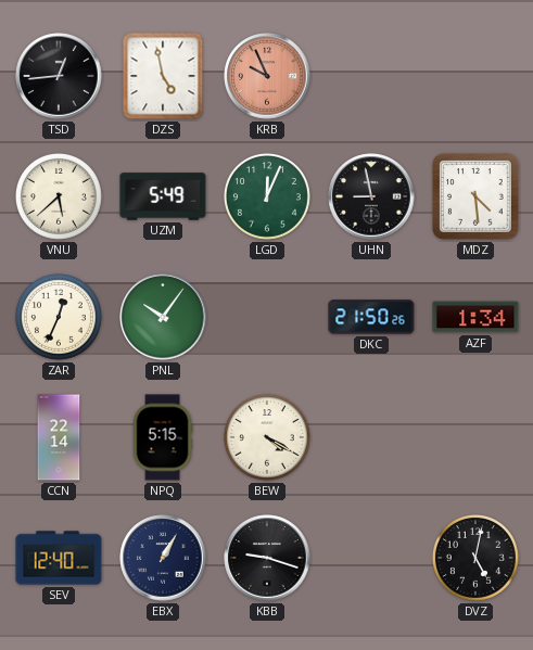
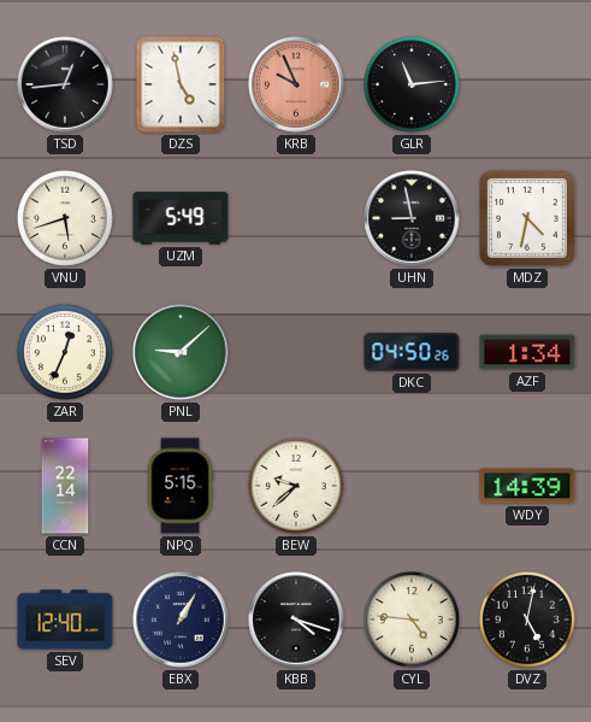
GLR: none -> 11:14
VNU: 5:38 -> 5:42
LGD: 12:04 -> none
MDZ: 4:29 -> 4:32
PNL: 10:06 -> 9:08
DKC: 21:50 -> 04:50
BEW: 4:20 -> 9:38
WDY: none -> 14:39
KBB: 9:18 -> 4:18
CYL: none -> 4:46
